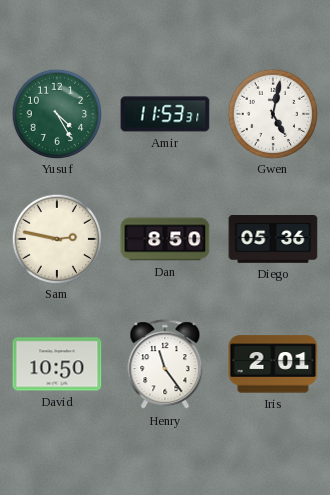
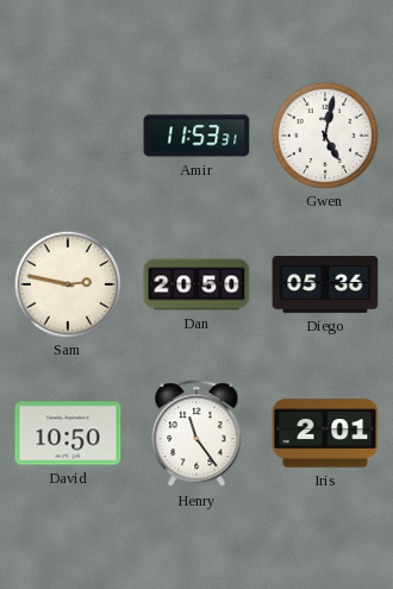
Yusuf: 4:25 -> none
Dan: 8:50 -> 20:50
